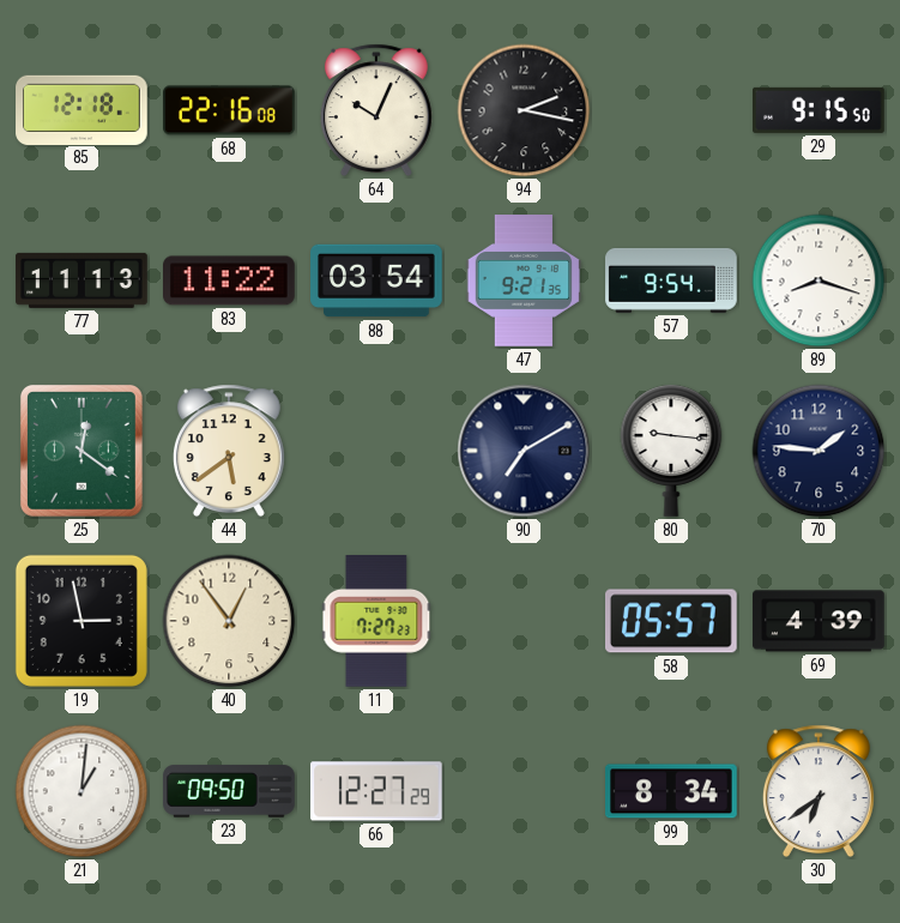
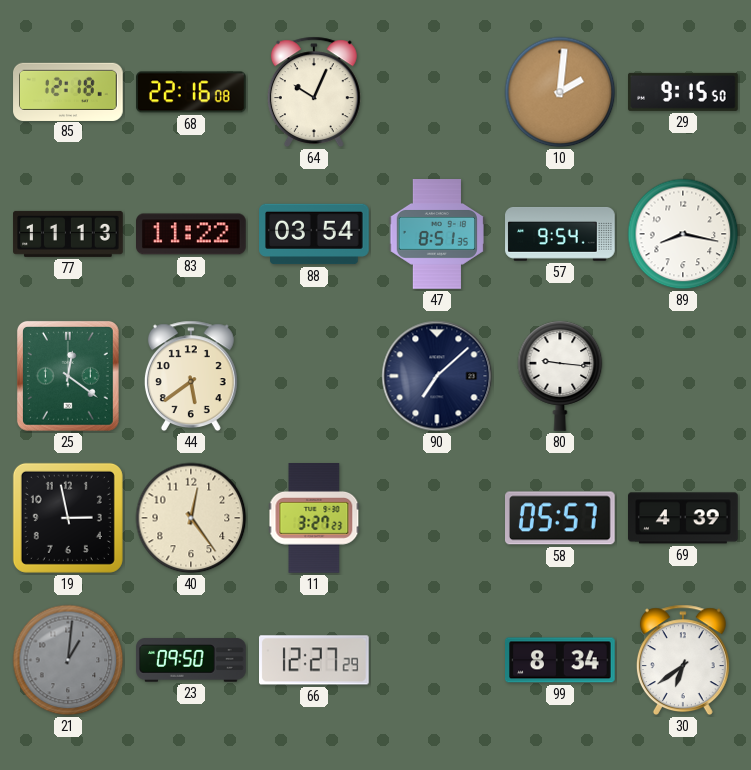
94: 2:17 -> none
10: none -> 2:01
47: 9:21 -> 8:51
89: 8:18 -> 8:17
90: 7:10 -> 7:08
70: 1:46 -> none
40: 12:54 -> 12:24
11: 7:27 -> 3:27
21 dial: white -> grey
